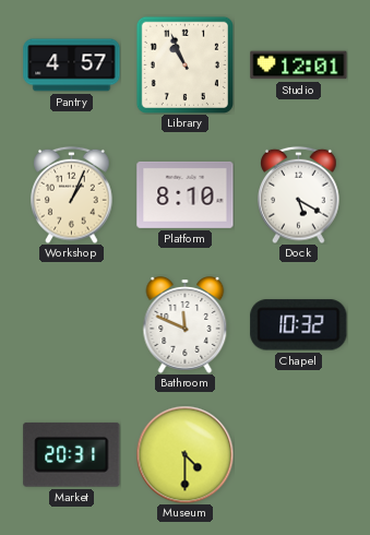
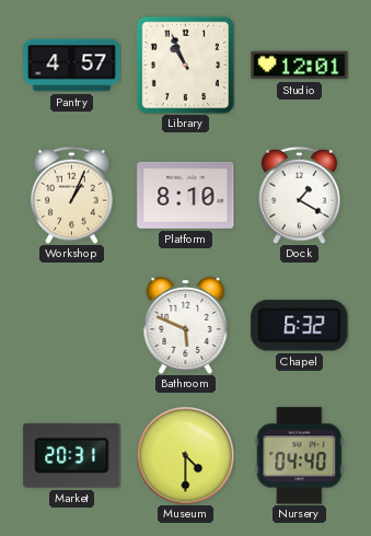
Dock: 5:20 -> 1:20
Bathroom: 11:49 -> 5:49
Chapel: 10:32 -> 6:32
Nursery: none -> 04:40
